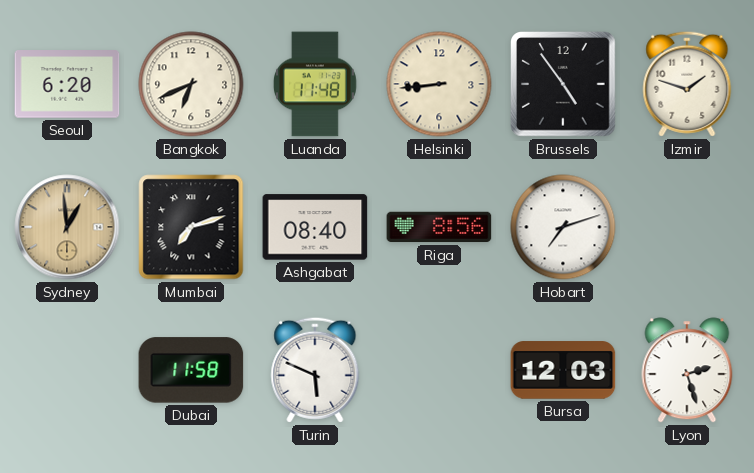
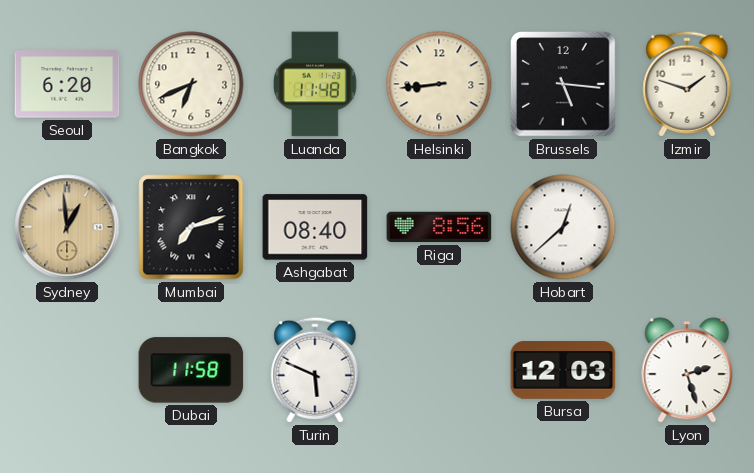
Brussels: 4:54 -> 5:16
Hobart: 7:12 -> 12:38
